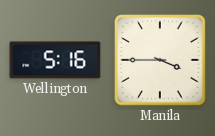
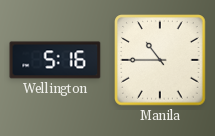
Manila: 3:45 -> 10:45
